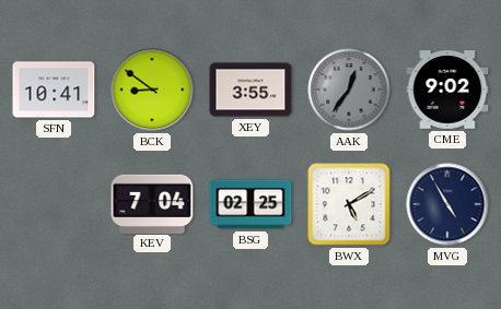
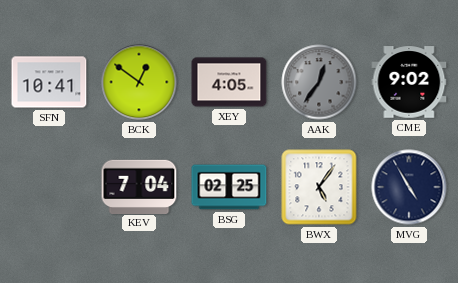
BCK: 8:51 -> 12:51
XEY: 3:55 -> 4:05
BWX: 5:10 -> 5:06
